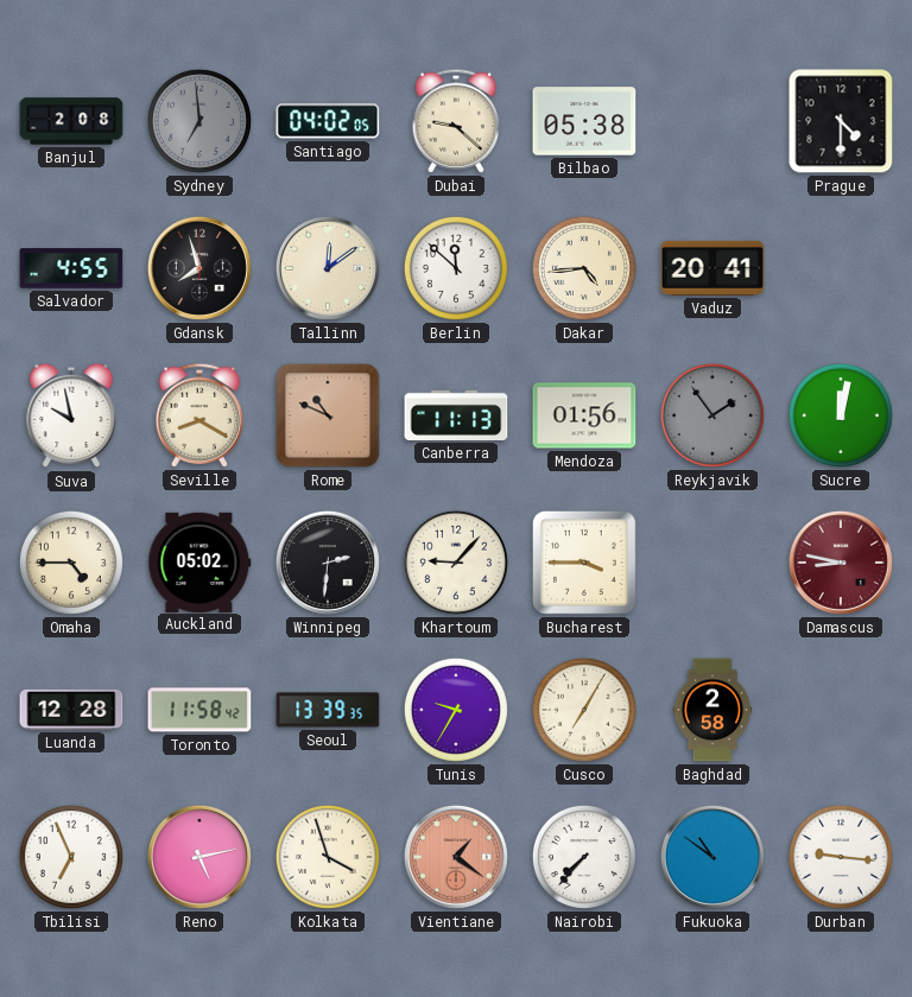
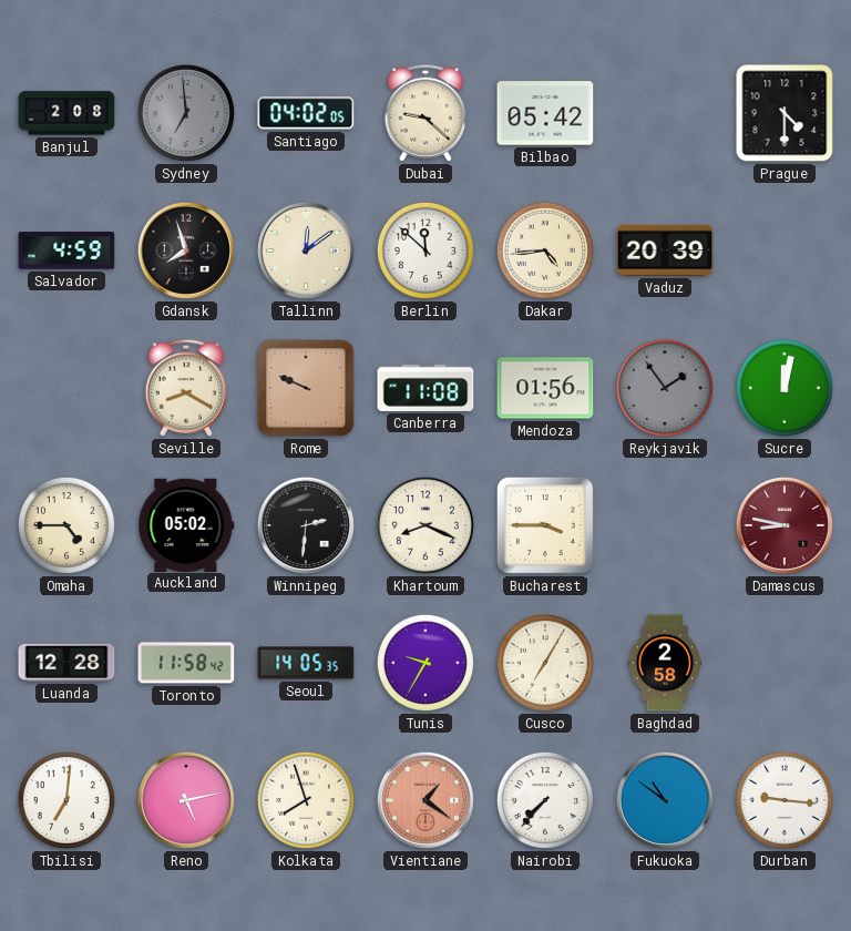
Bilbao: 05:38 -> 05:42
Salvador: 4:55 -> 4:59
Vaduz: 20:41 -> 20:39
Suva: 9:58 -> none
Rome: 10:49 -> 9:49
Canberra: 11:13 -> 11:08
Khartoum: 9:07 -> 8:19
Seoul: 13:39 -> 14:05
Tbilisi: 6:56 -> 7:01
Kolkata: 3:57 -> 7:57
